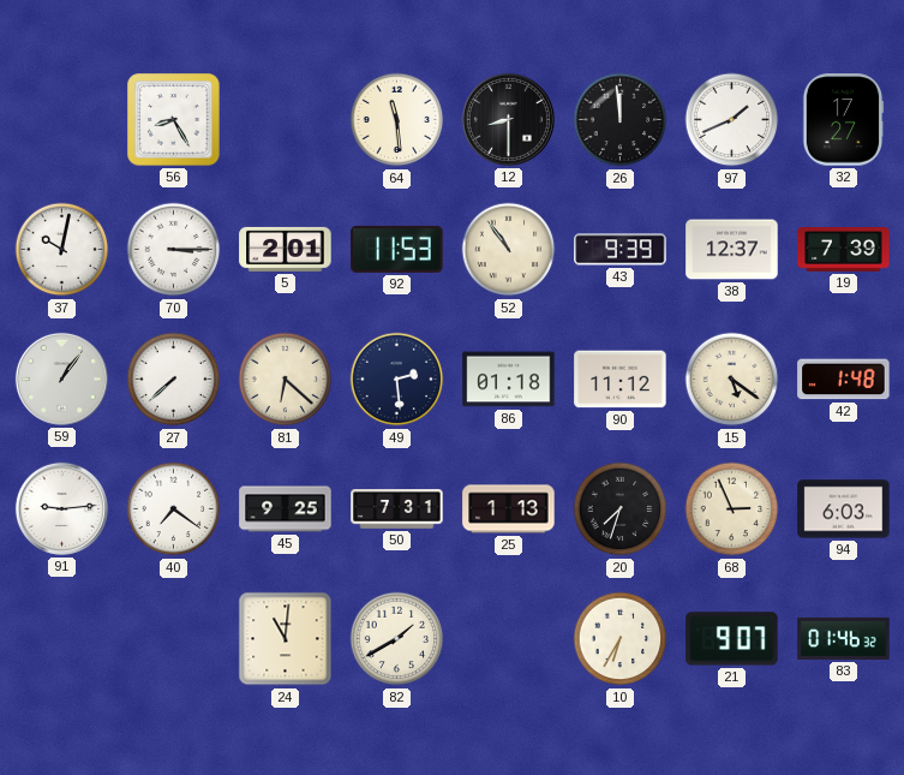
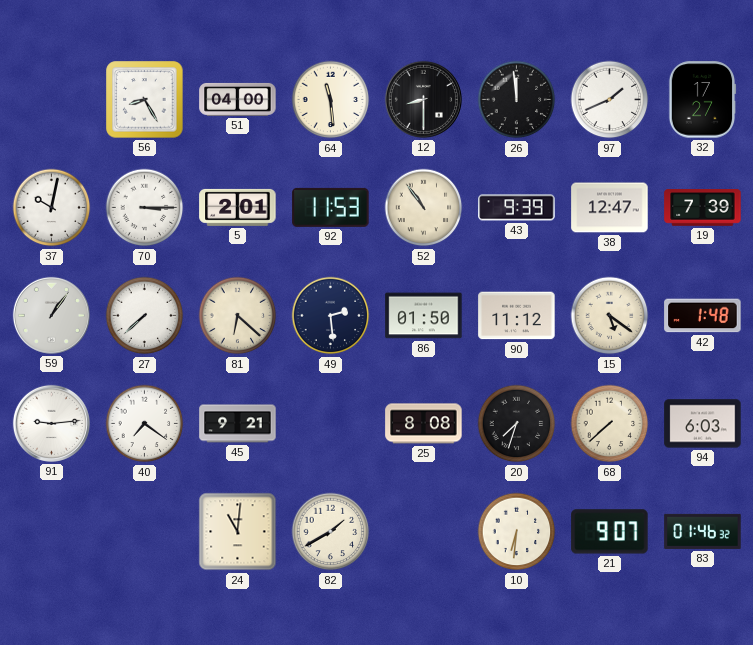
51: none -> 04:00
38: 12:37 -> 12:47
86: 01:18 -> 01:50
45: 9:25 -> 9:21
50: 7:31 -> none
25: 1:13 -> 8:08
68: 2:56 -> 7:38
10: 6:35 -> 6:31
